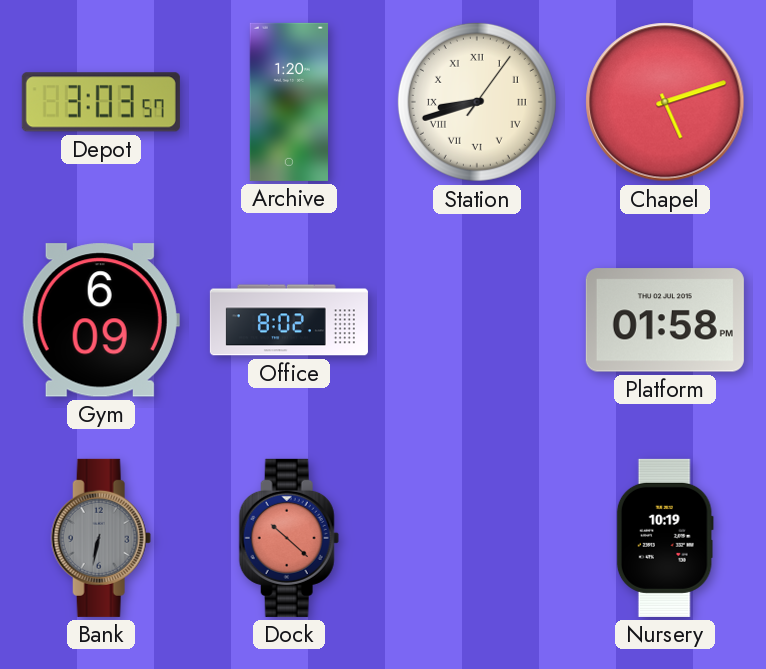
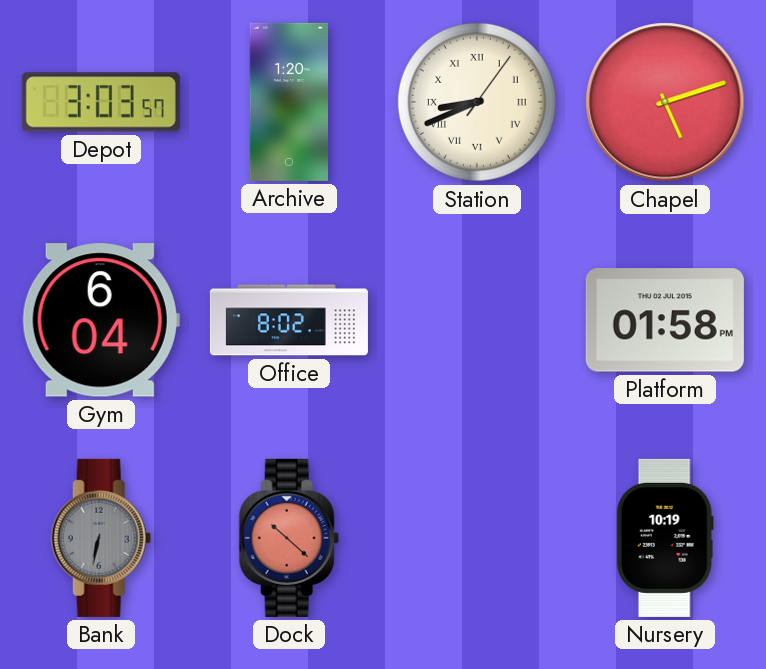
Station: 8:42 -> 8:41
Gym: 6:09 -> 6:04
